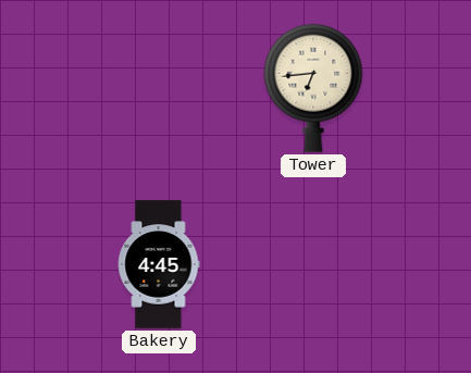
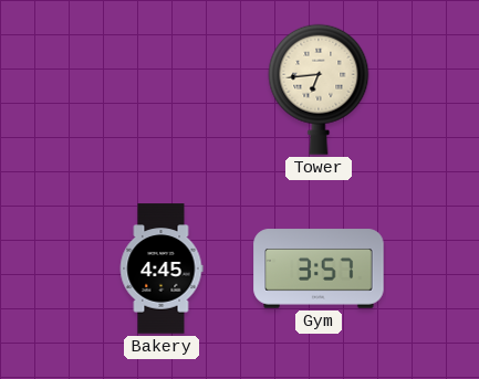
Gym: none -> 3:57
